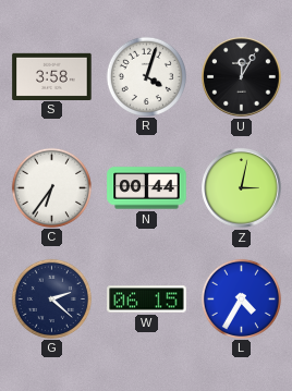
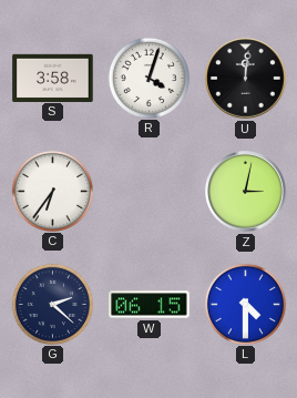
U: 12:05 -> 12:01
N: 00:44 -> none
L: 4:35 -> 4:30
